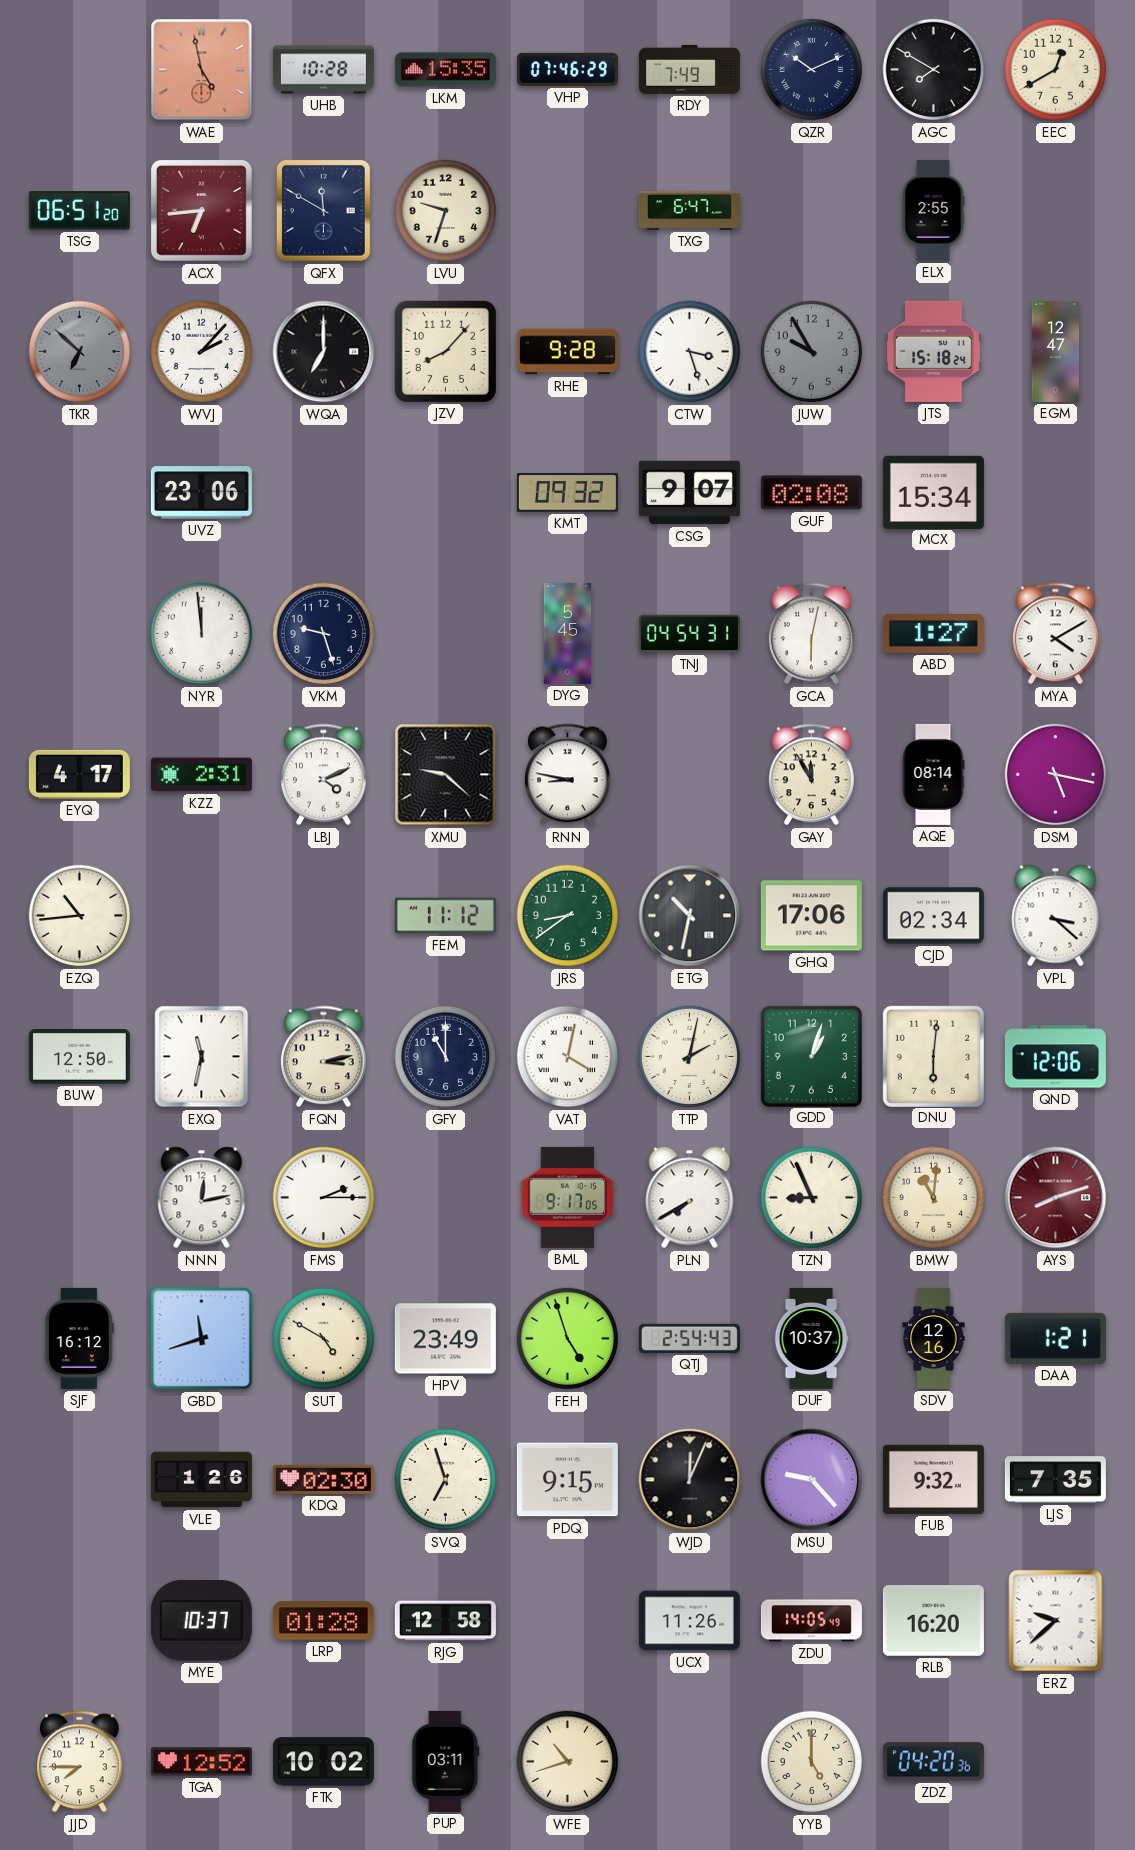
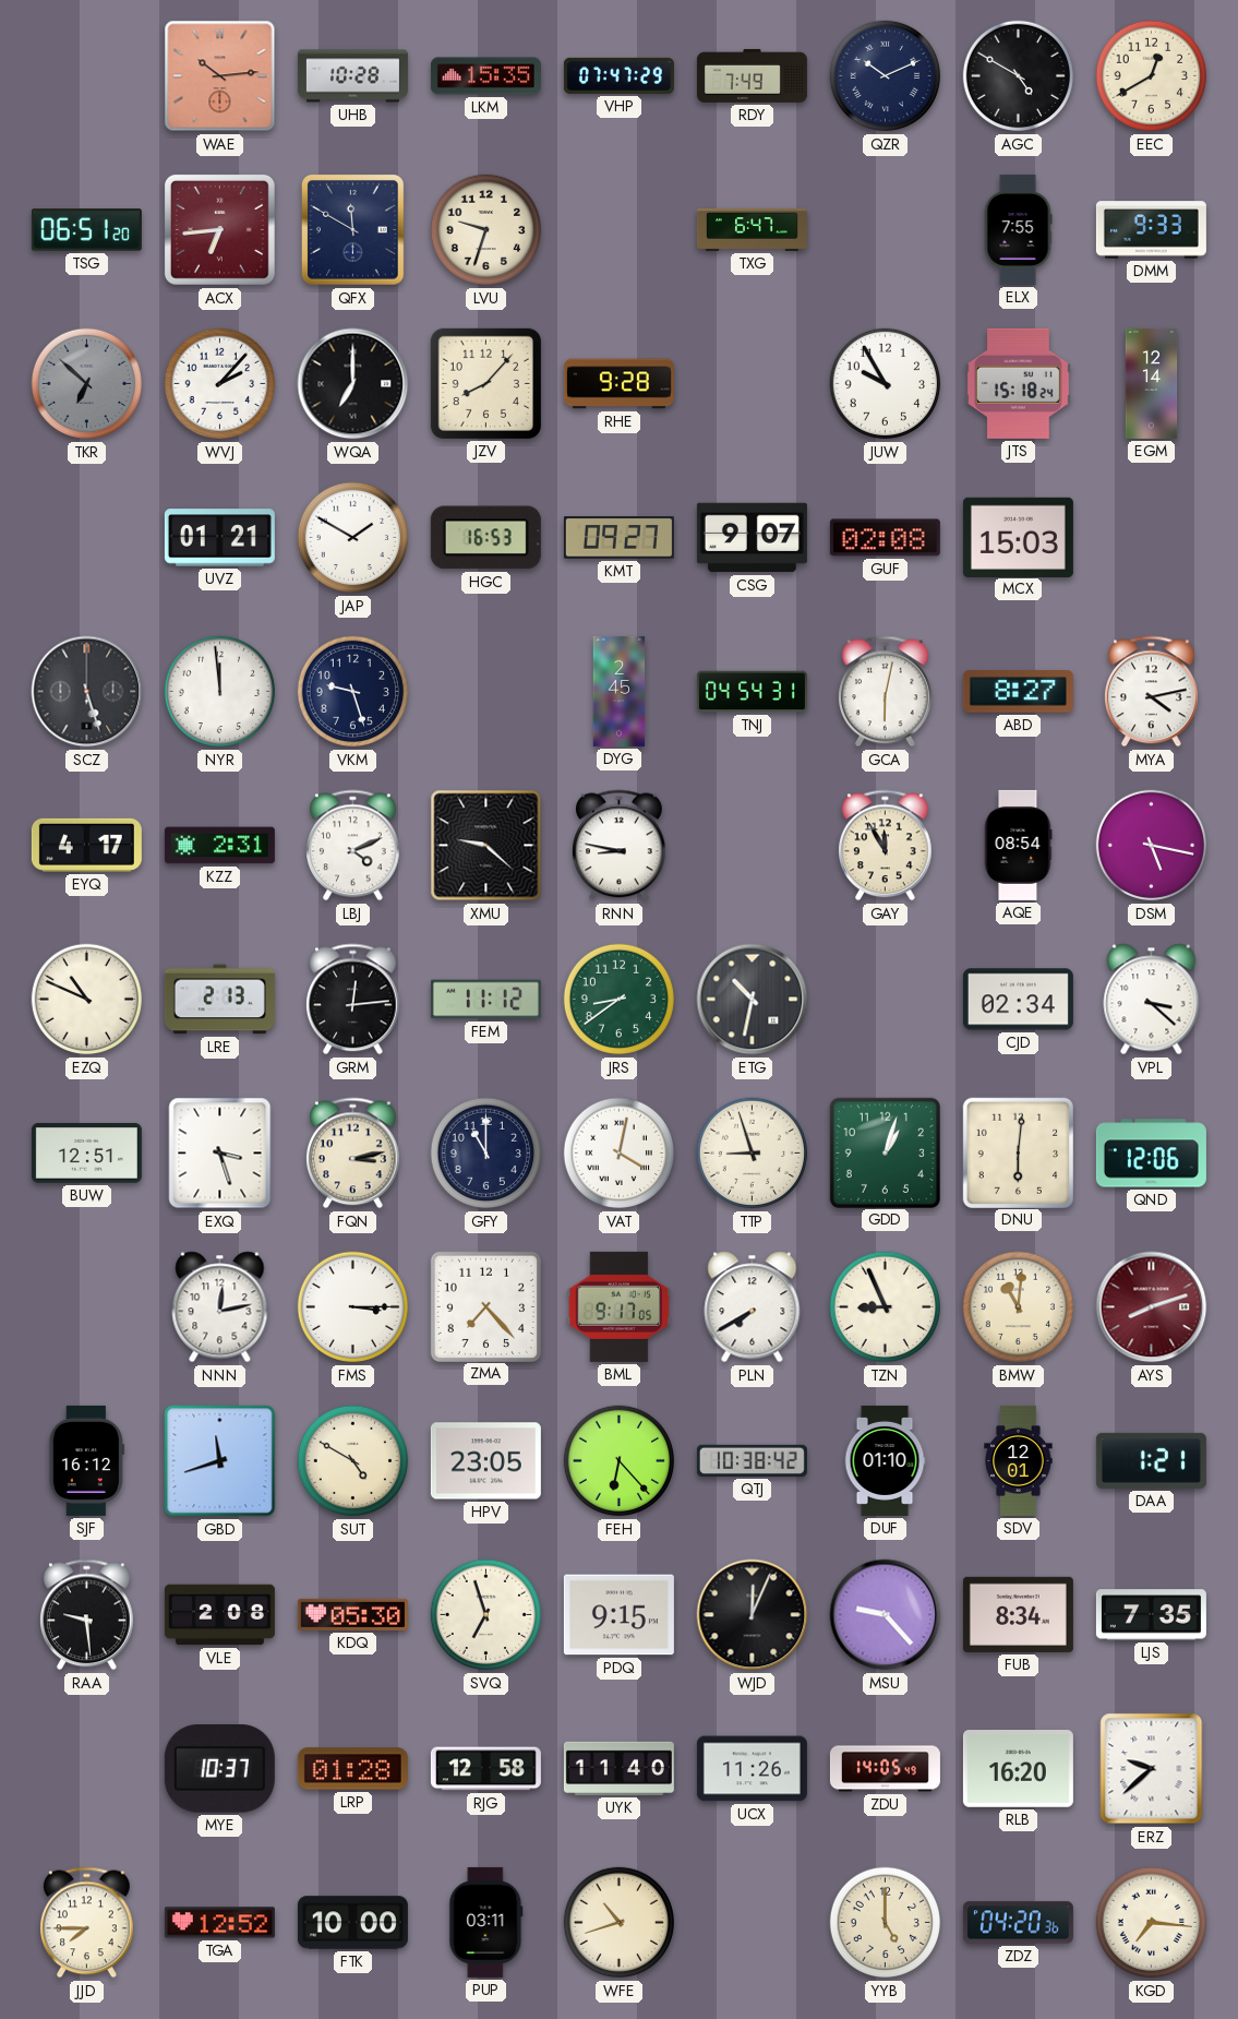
WAE: 4:58 -> 10:14
VHP: 07:46 -> 07:47
AGC: 7:50 -> 4:50
ELX: 2:55 -> 7:55
DMM: none -> 9:33
CTW: 3:27 -> none
JUW dial: grey -> white
EGM: 12:47 -> 12:14
UVZ: 23:06 -> 01:21
JAP: none -> 1:50
HGC: none -> 16:53
KMT: 09:32 -> 09:27
MCX: 15:34 -> 15:03
SCZ: none -> 5:27
DYG: 5:45 -> 2:45
ABD: 1:27 -> 8:27
MYA: 4:10 -> 4:13
AQE: 08:14 -> 08:54
EZQ: 10:44 -> 10:49
LRE: none -> 2:13
GRM: none -> 12:14
GHQ: 17:06 -> none
BUW: 12:50 -> 12:51
EXQ: 11:32 -> 3:27
TTP: 2:02 -> 8:57
FMS: 2:15 -> 3:15
ZMA: none -> 7:23
HPV: 23:49 -> 23:05
FEH: 4:57 -> 6:23
QTJ: 2:54 -> 10:38
DUF: 10:37 -> 01:10
SDV: 12:16 -> 12:01
RAA: none -> 9:29
VLE: 1:26 -> 2:08
KDQ: 02:30 -> 05:30
FUB: 9:32 -> 8:34
UYK: none -> 11:40
FTK: 10:02 -> 10:00
KGD: none -> 7:16
